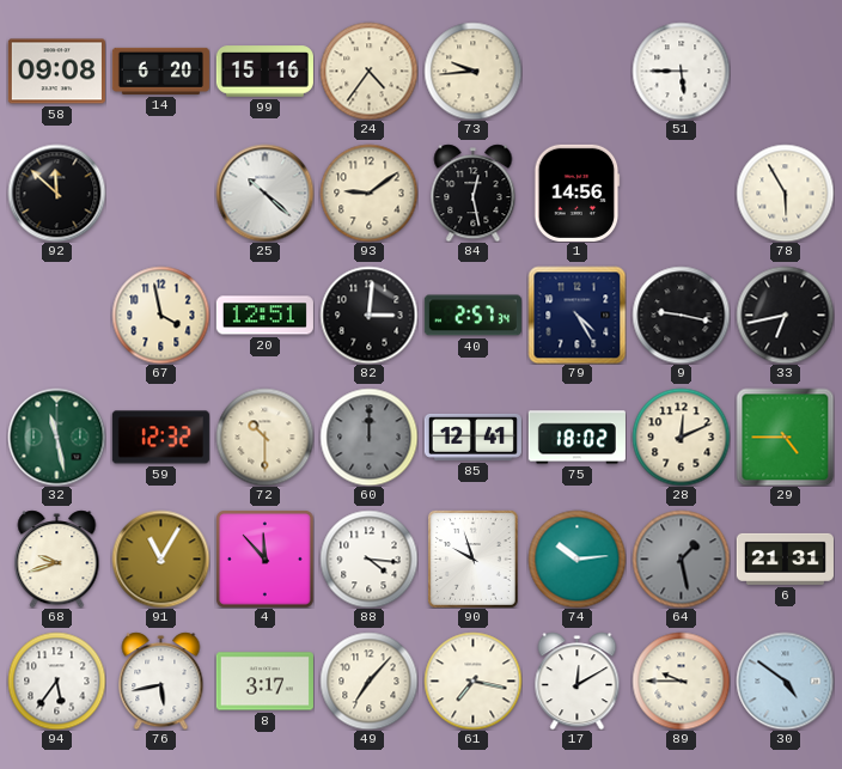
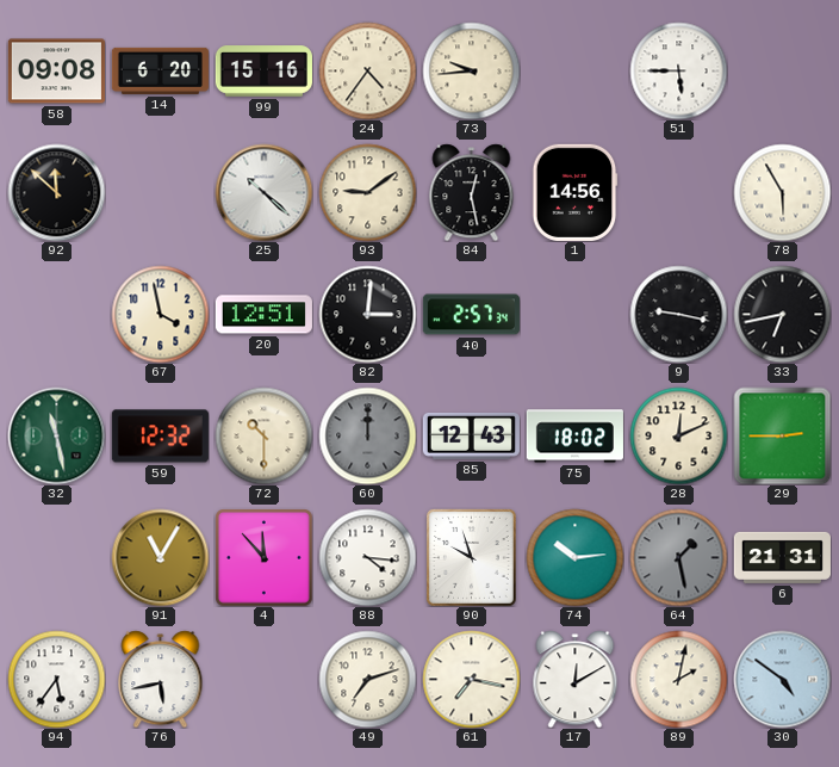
79: 4:25 -> none
85: 12:41 -> 12:43
29: 4:45 -> 2:45
68: 9:42 -> none
8: 3:17 -> none
49: 7:07 -> 7:12
89: 9:45 -> 2:02
